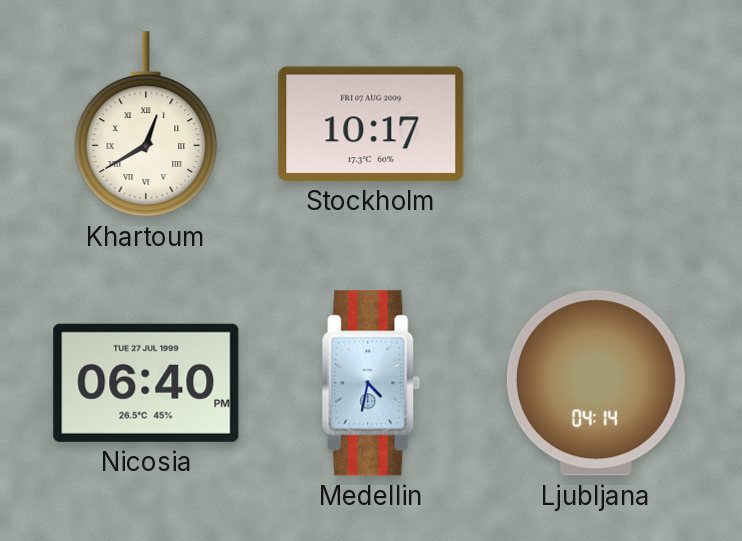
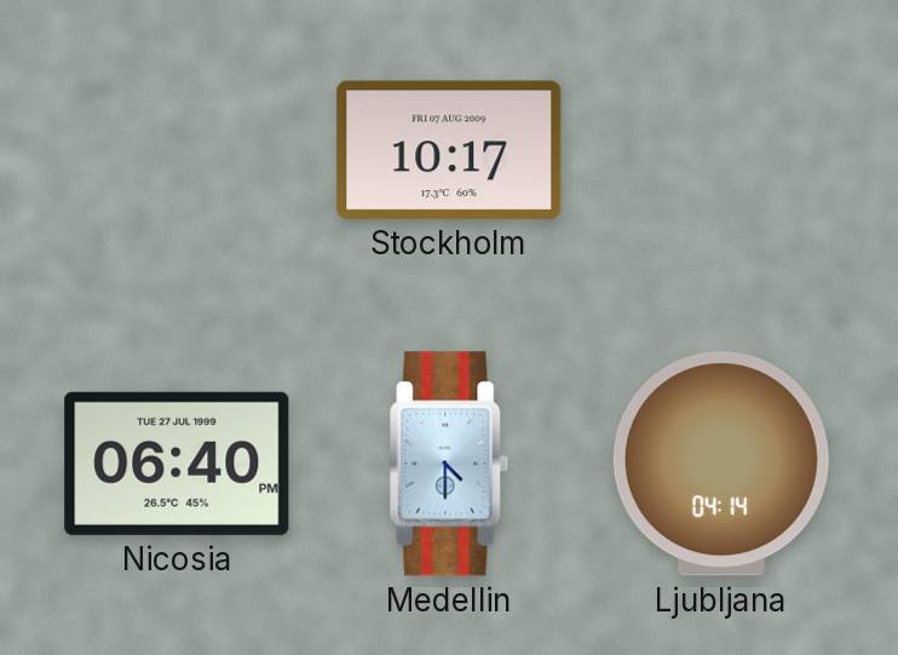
Khartoum: 12:40 -> none
Medellin: 4:32 -> 4:30
